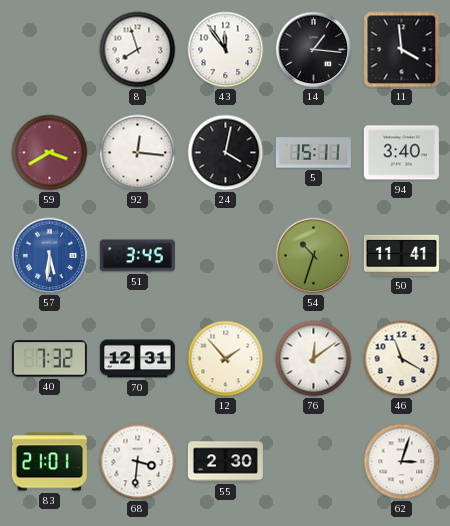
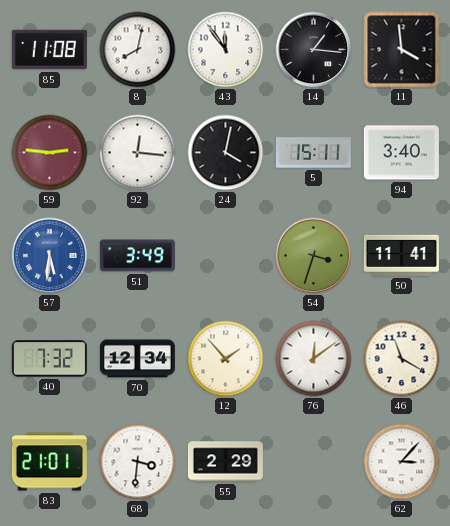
85: none -> 11:08
8: 7:57 -> 8:02
59: 3:40 -> 2:46
51: 3:45 -> 3:49
54: 10:33 -> 3:33
70: 12:31 -> 12:34
55: 2:30 -> 2:29
62: 3:03 -> 3:07
